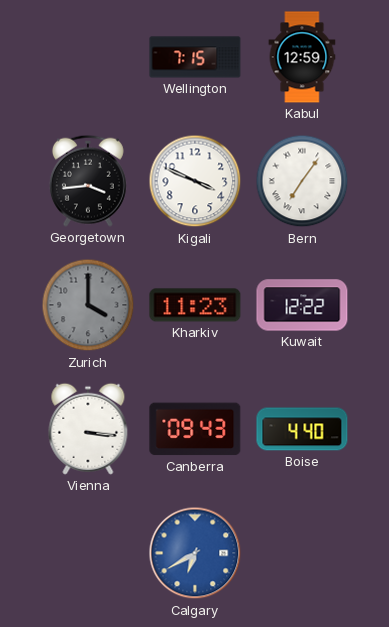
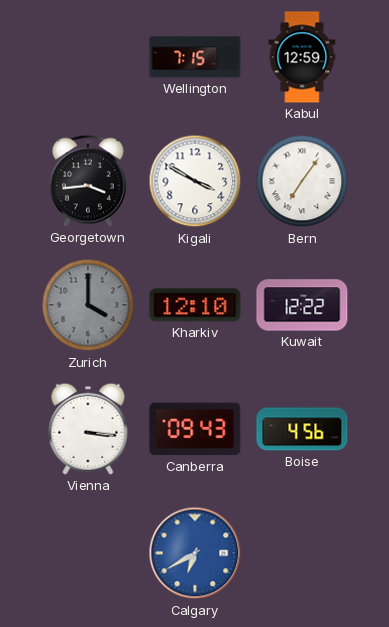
Kigali: 3:49 -> 3:50
Kharkiv: 11:23 -> 12:10
Boise: 4:40 -> 4:56
